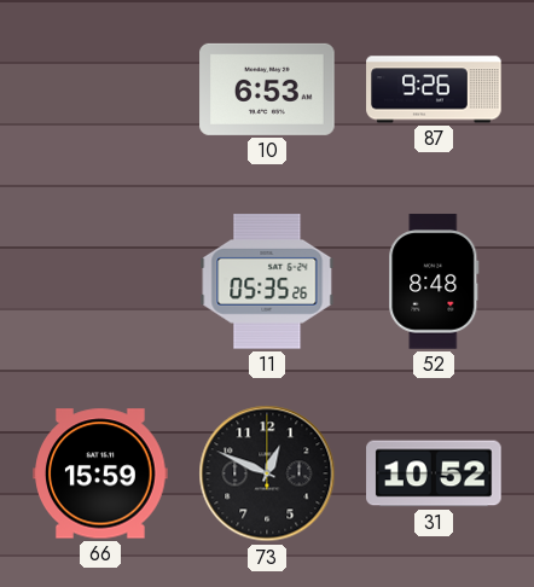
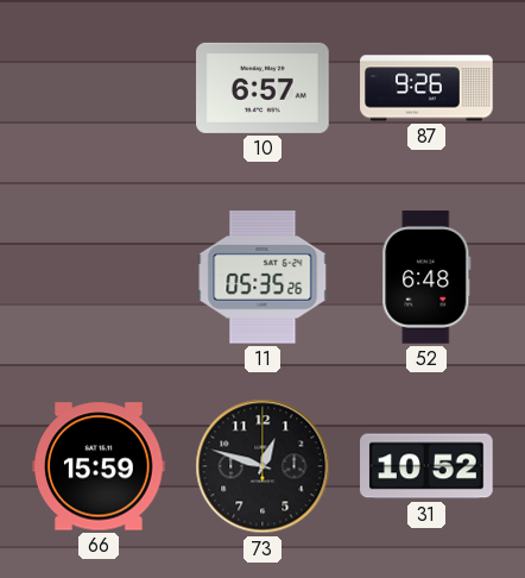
10: 6:53 -> 6:57
52: 8:48 -> 6:48
73: 12:49 -> 12:48
